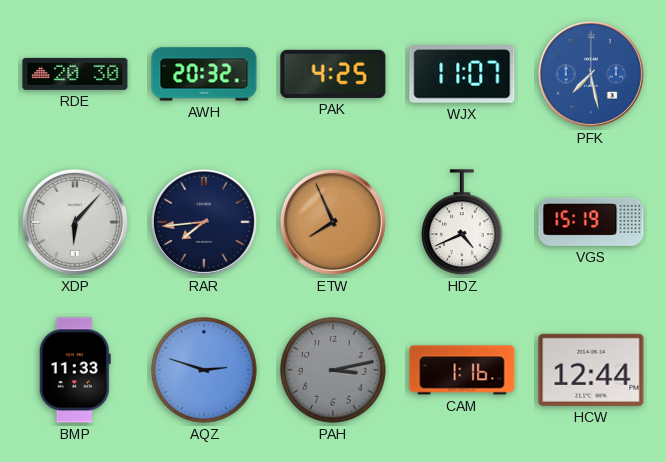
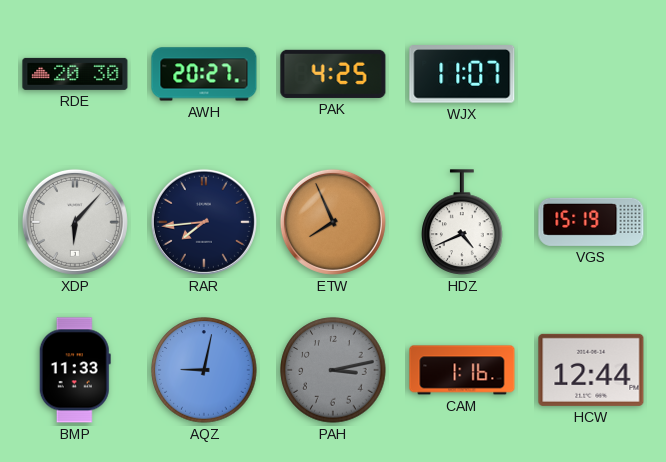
AWH: 20:32 -> 20:27
PFK: 7:28 -> none
AQZ: 2:48 -> 9:02
